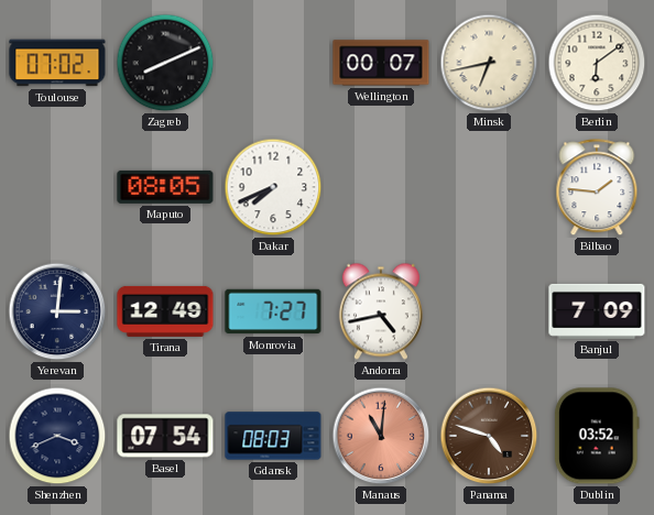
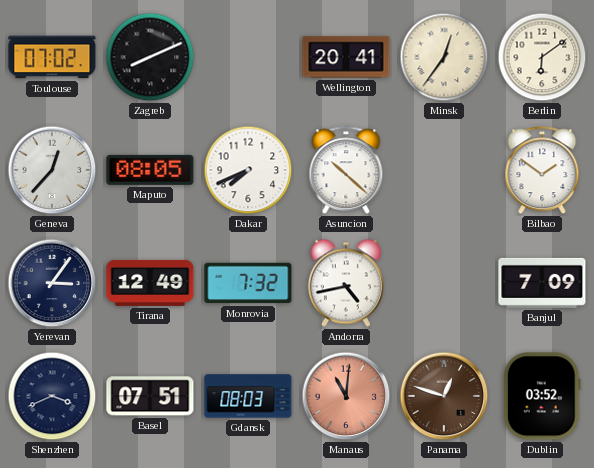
Wellington: 00:07 -> 20:41
Minsk: 6:43 -> 12:36
Geneva: none -> 12:37
Asuncion: none -> 10:22
Bilbao: 1:46 -> 1:51
Yerevan: 3:01 -> 3:06
Monrovia: 7:27 -> 7:32
Basel: 07:54 -> 07:51
Panama: 4:48 -> 12:48
